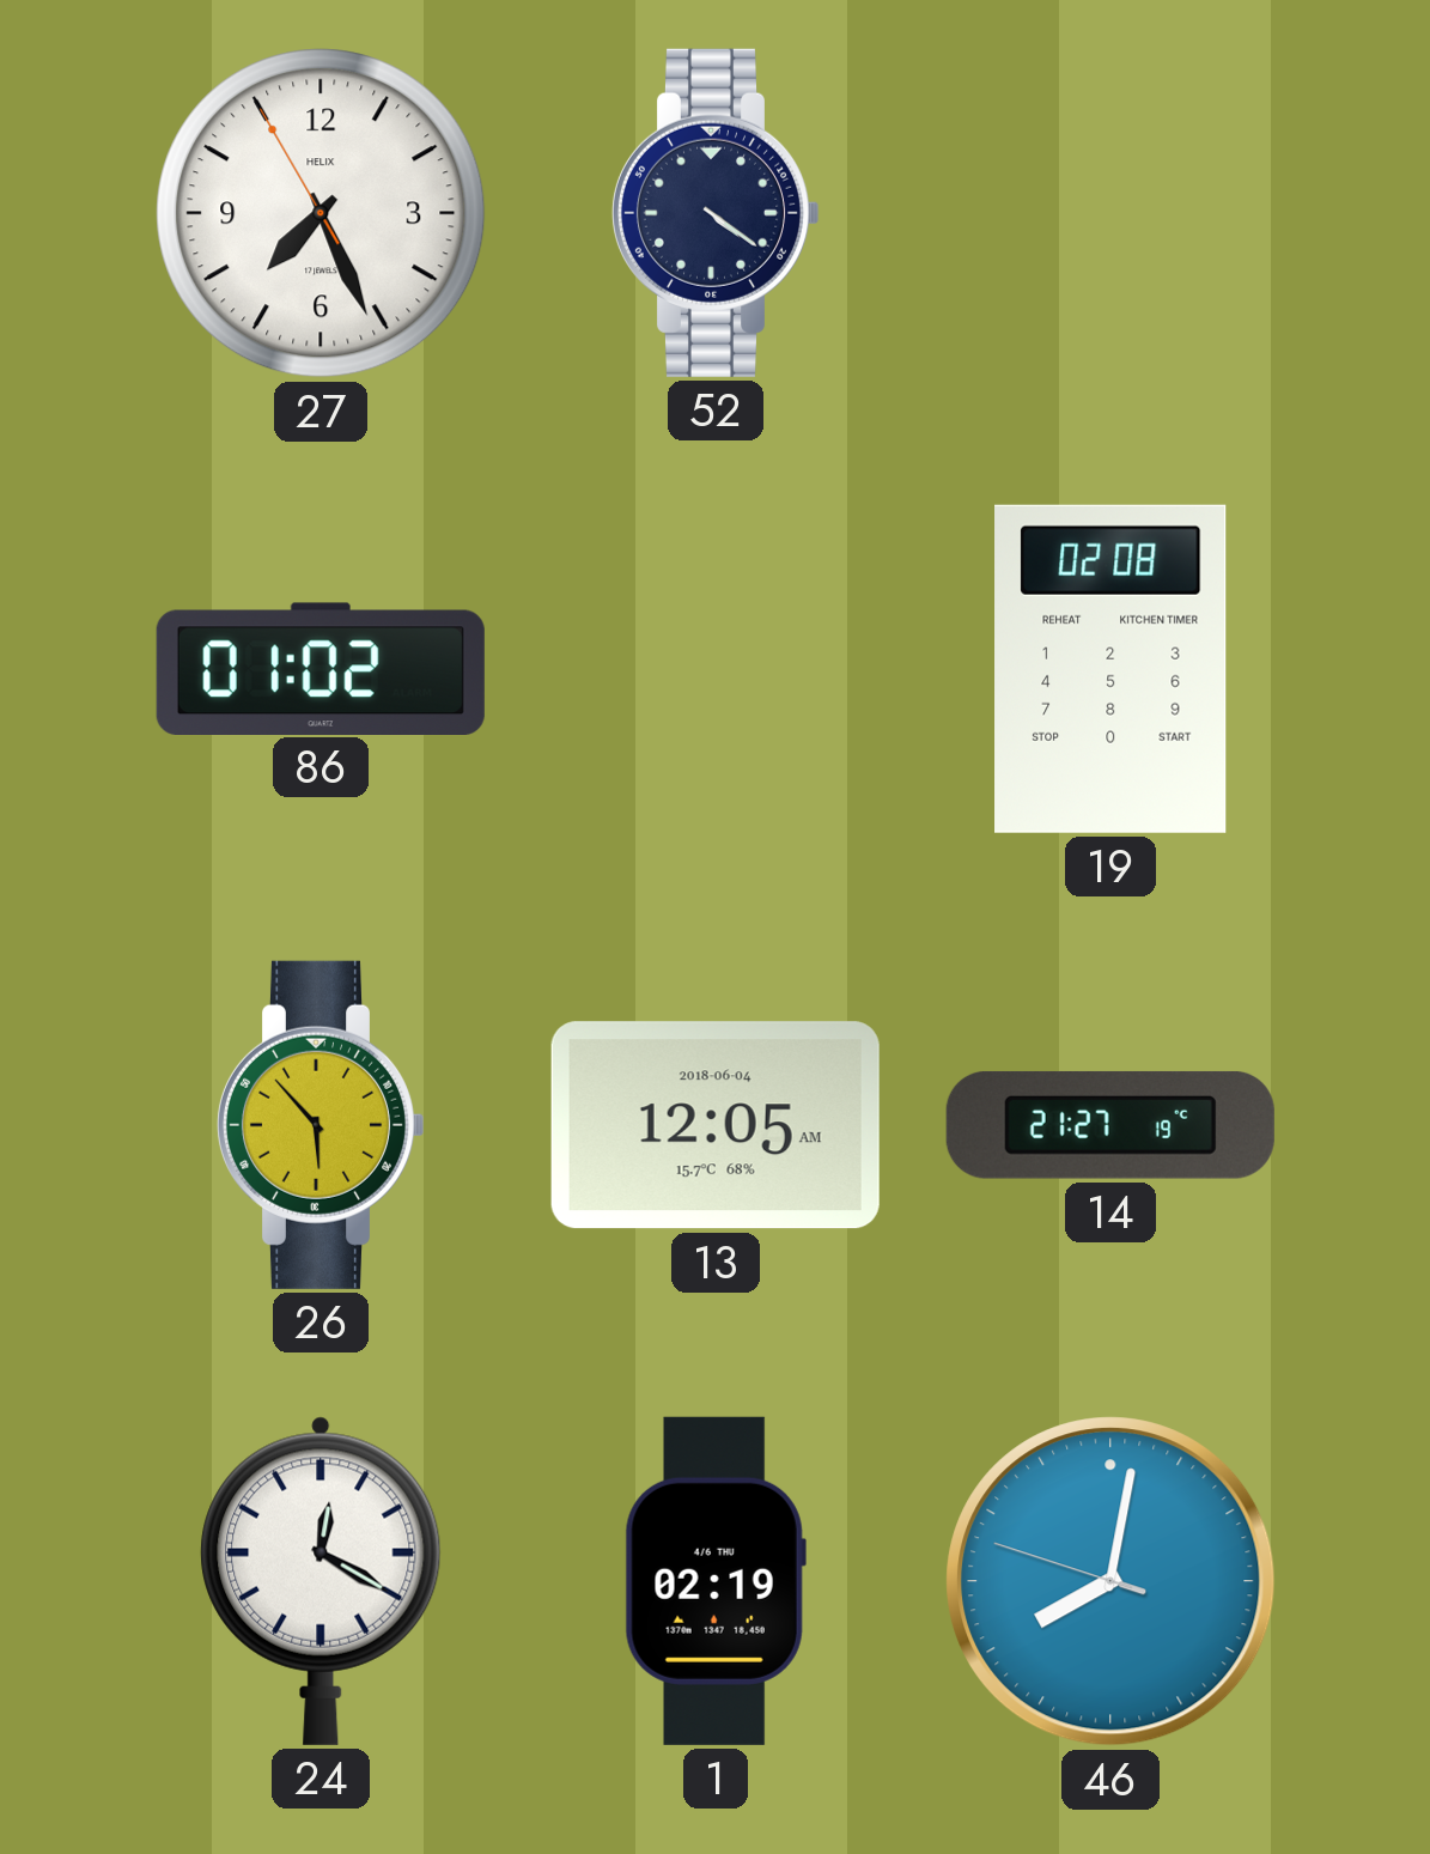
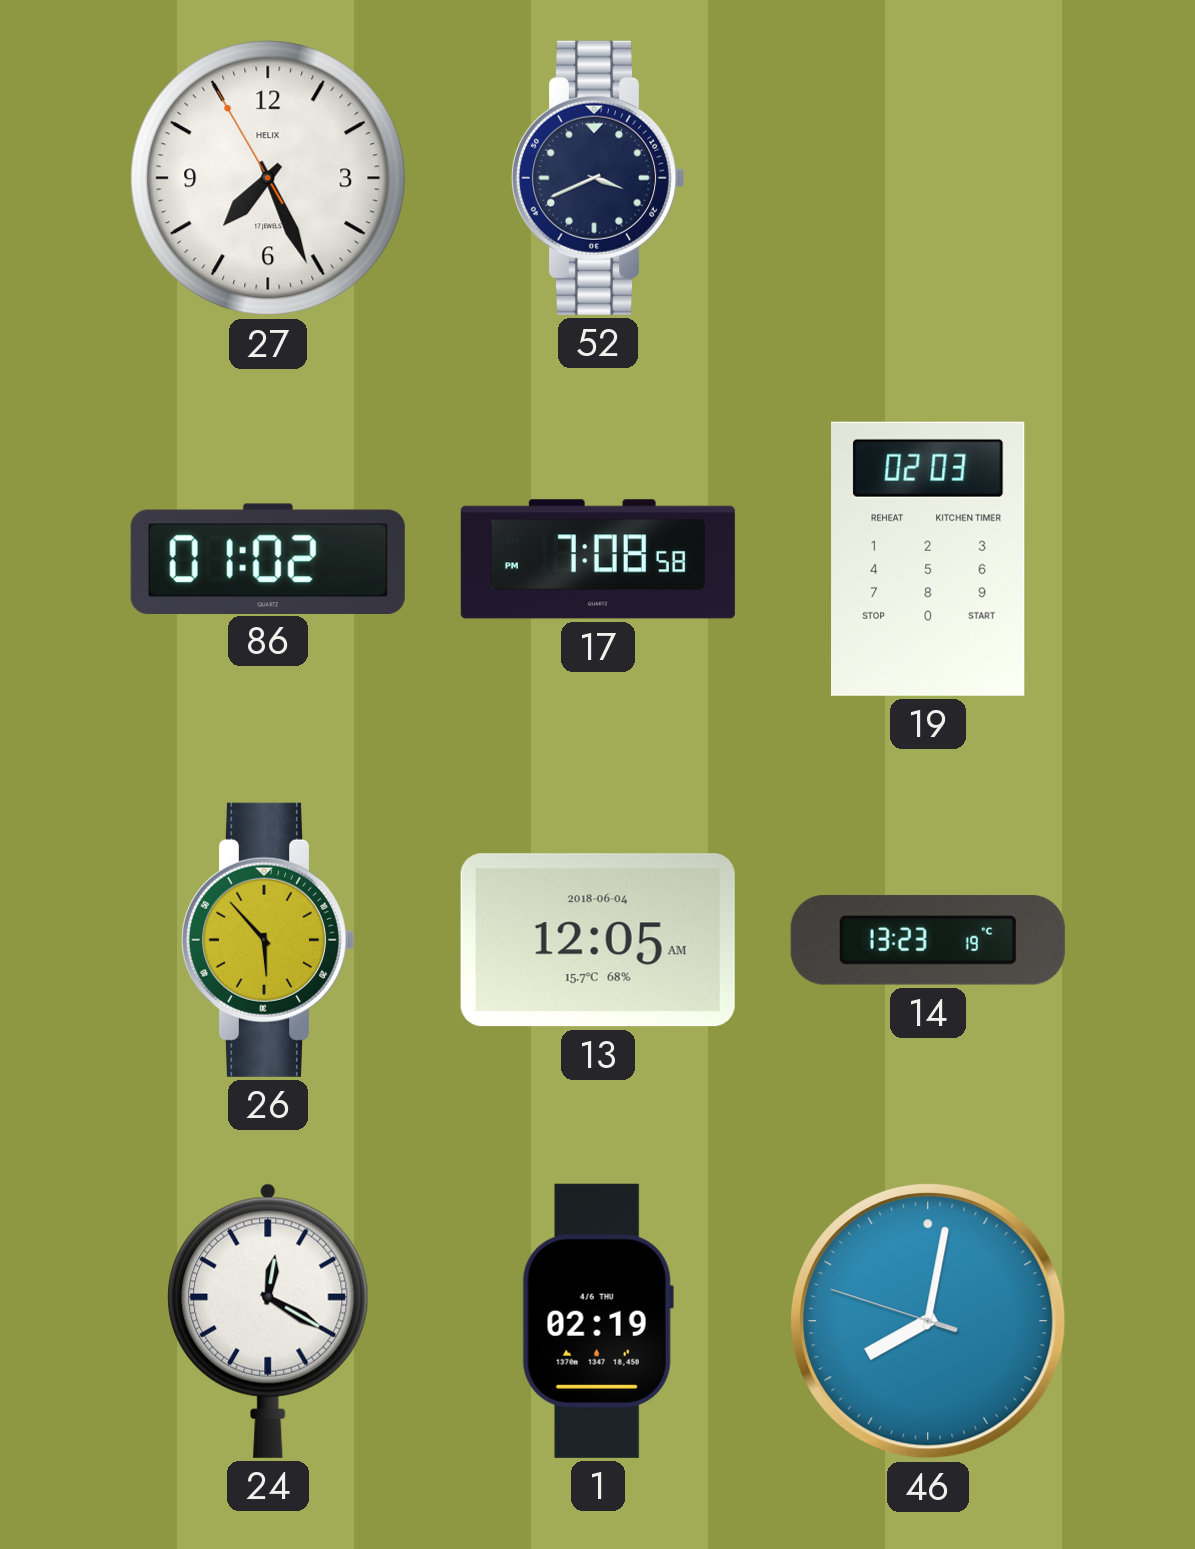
52: 4:21 -> 3:41
17: none -> 7:08
19: 02:08 -> 02:03
14: 21:27 -> 13:23
